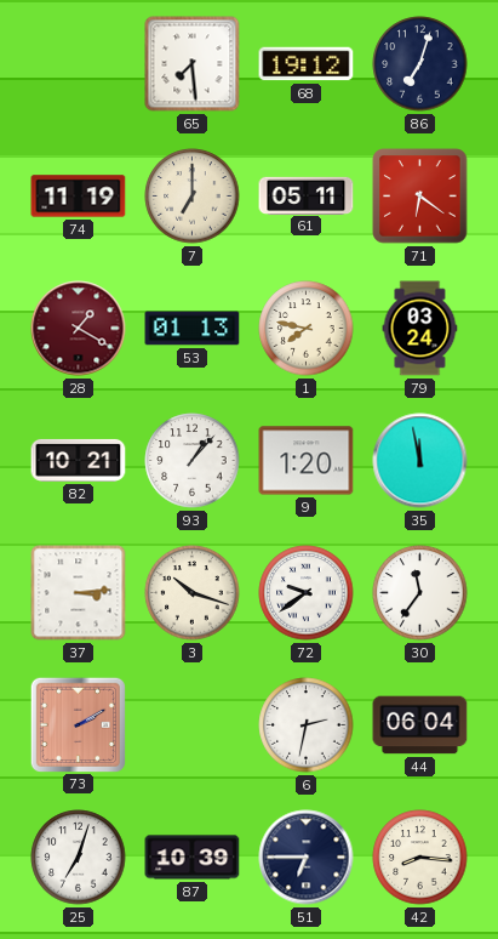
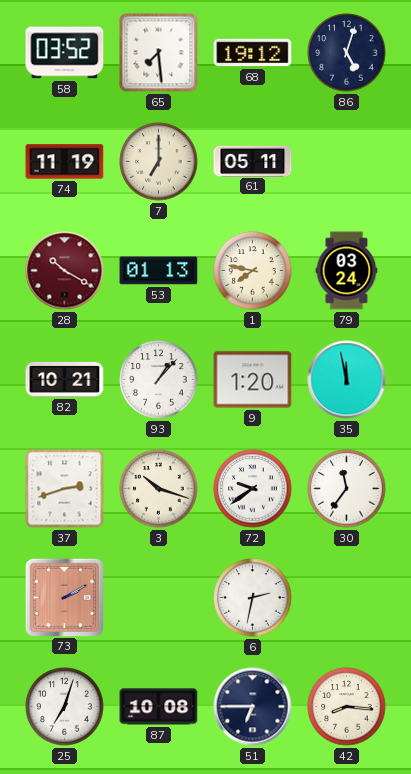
58: none -> 03:52
86: 7:03 -> 5:03
71: 6:21 -> none
28: 1:20 -> 10:20
37: 3:14 -> 2:42
44: 06:04 -> none
87: 10:39 -> 10:08
